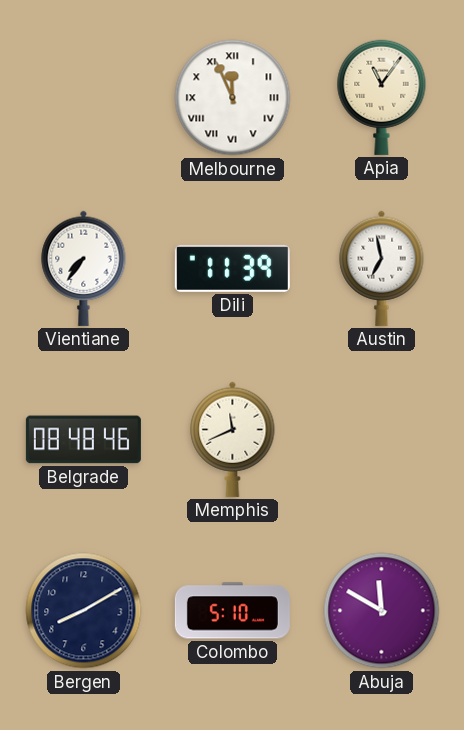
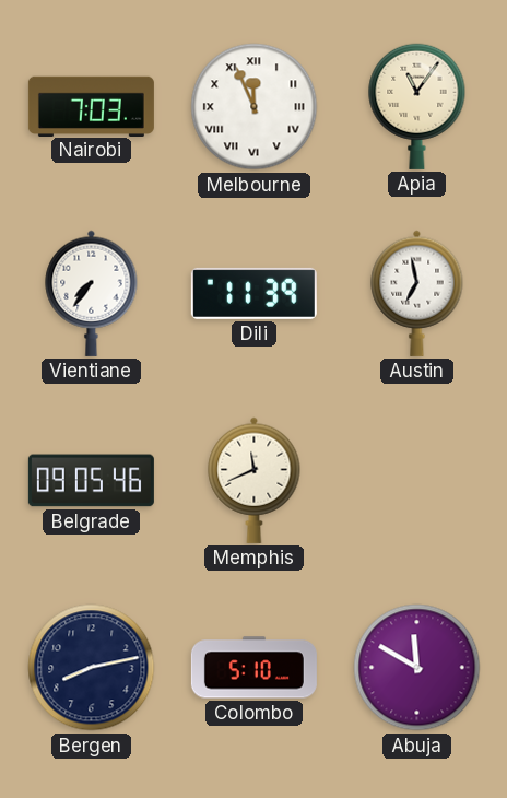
Nairobi: none -> 7:03
Belgrade: 08:48 -> 09:05
Bergen: 8:10 -> 8:13
